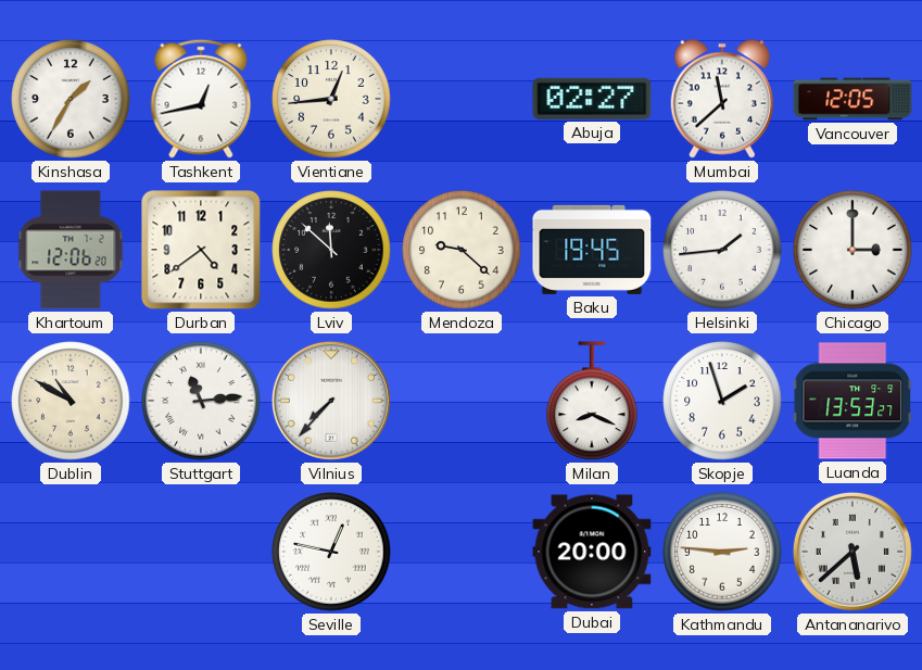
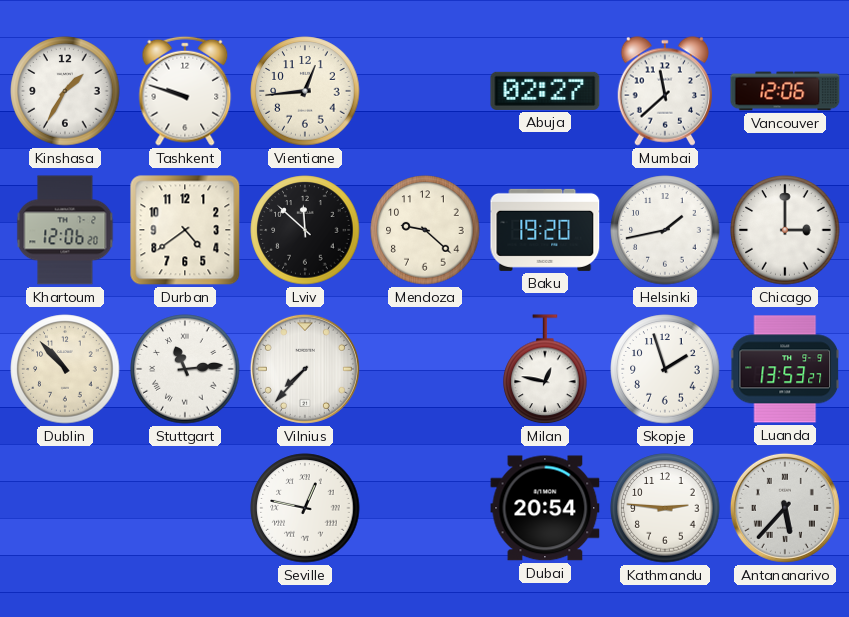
Tashkent: 12:43 -> 9:48
Vancouver: 12:05 -> 12:06
Baku: 19:45 -> 19:20
Helsinki: 1:44 -> 1:43
Dublin: 10:50 -> 10:53
Milan: 8:19 -> 12:47
Dubai: 20:00 -> 20:54
Antananarivo: 5:38 -> 5:37
